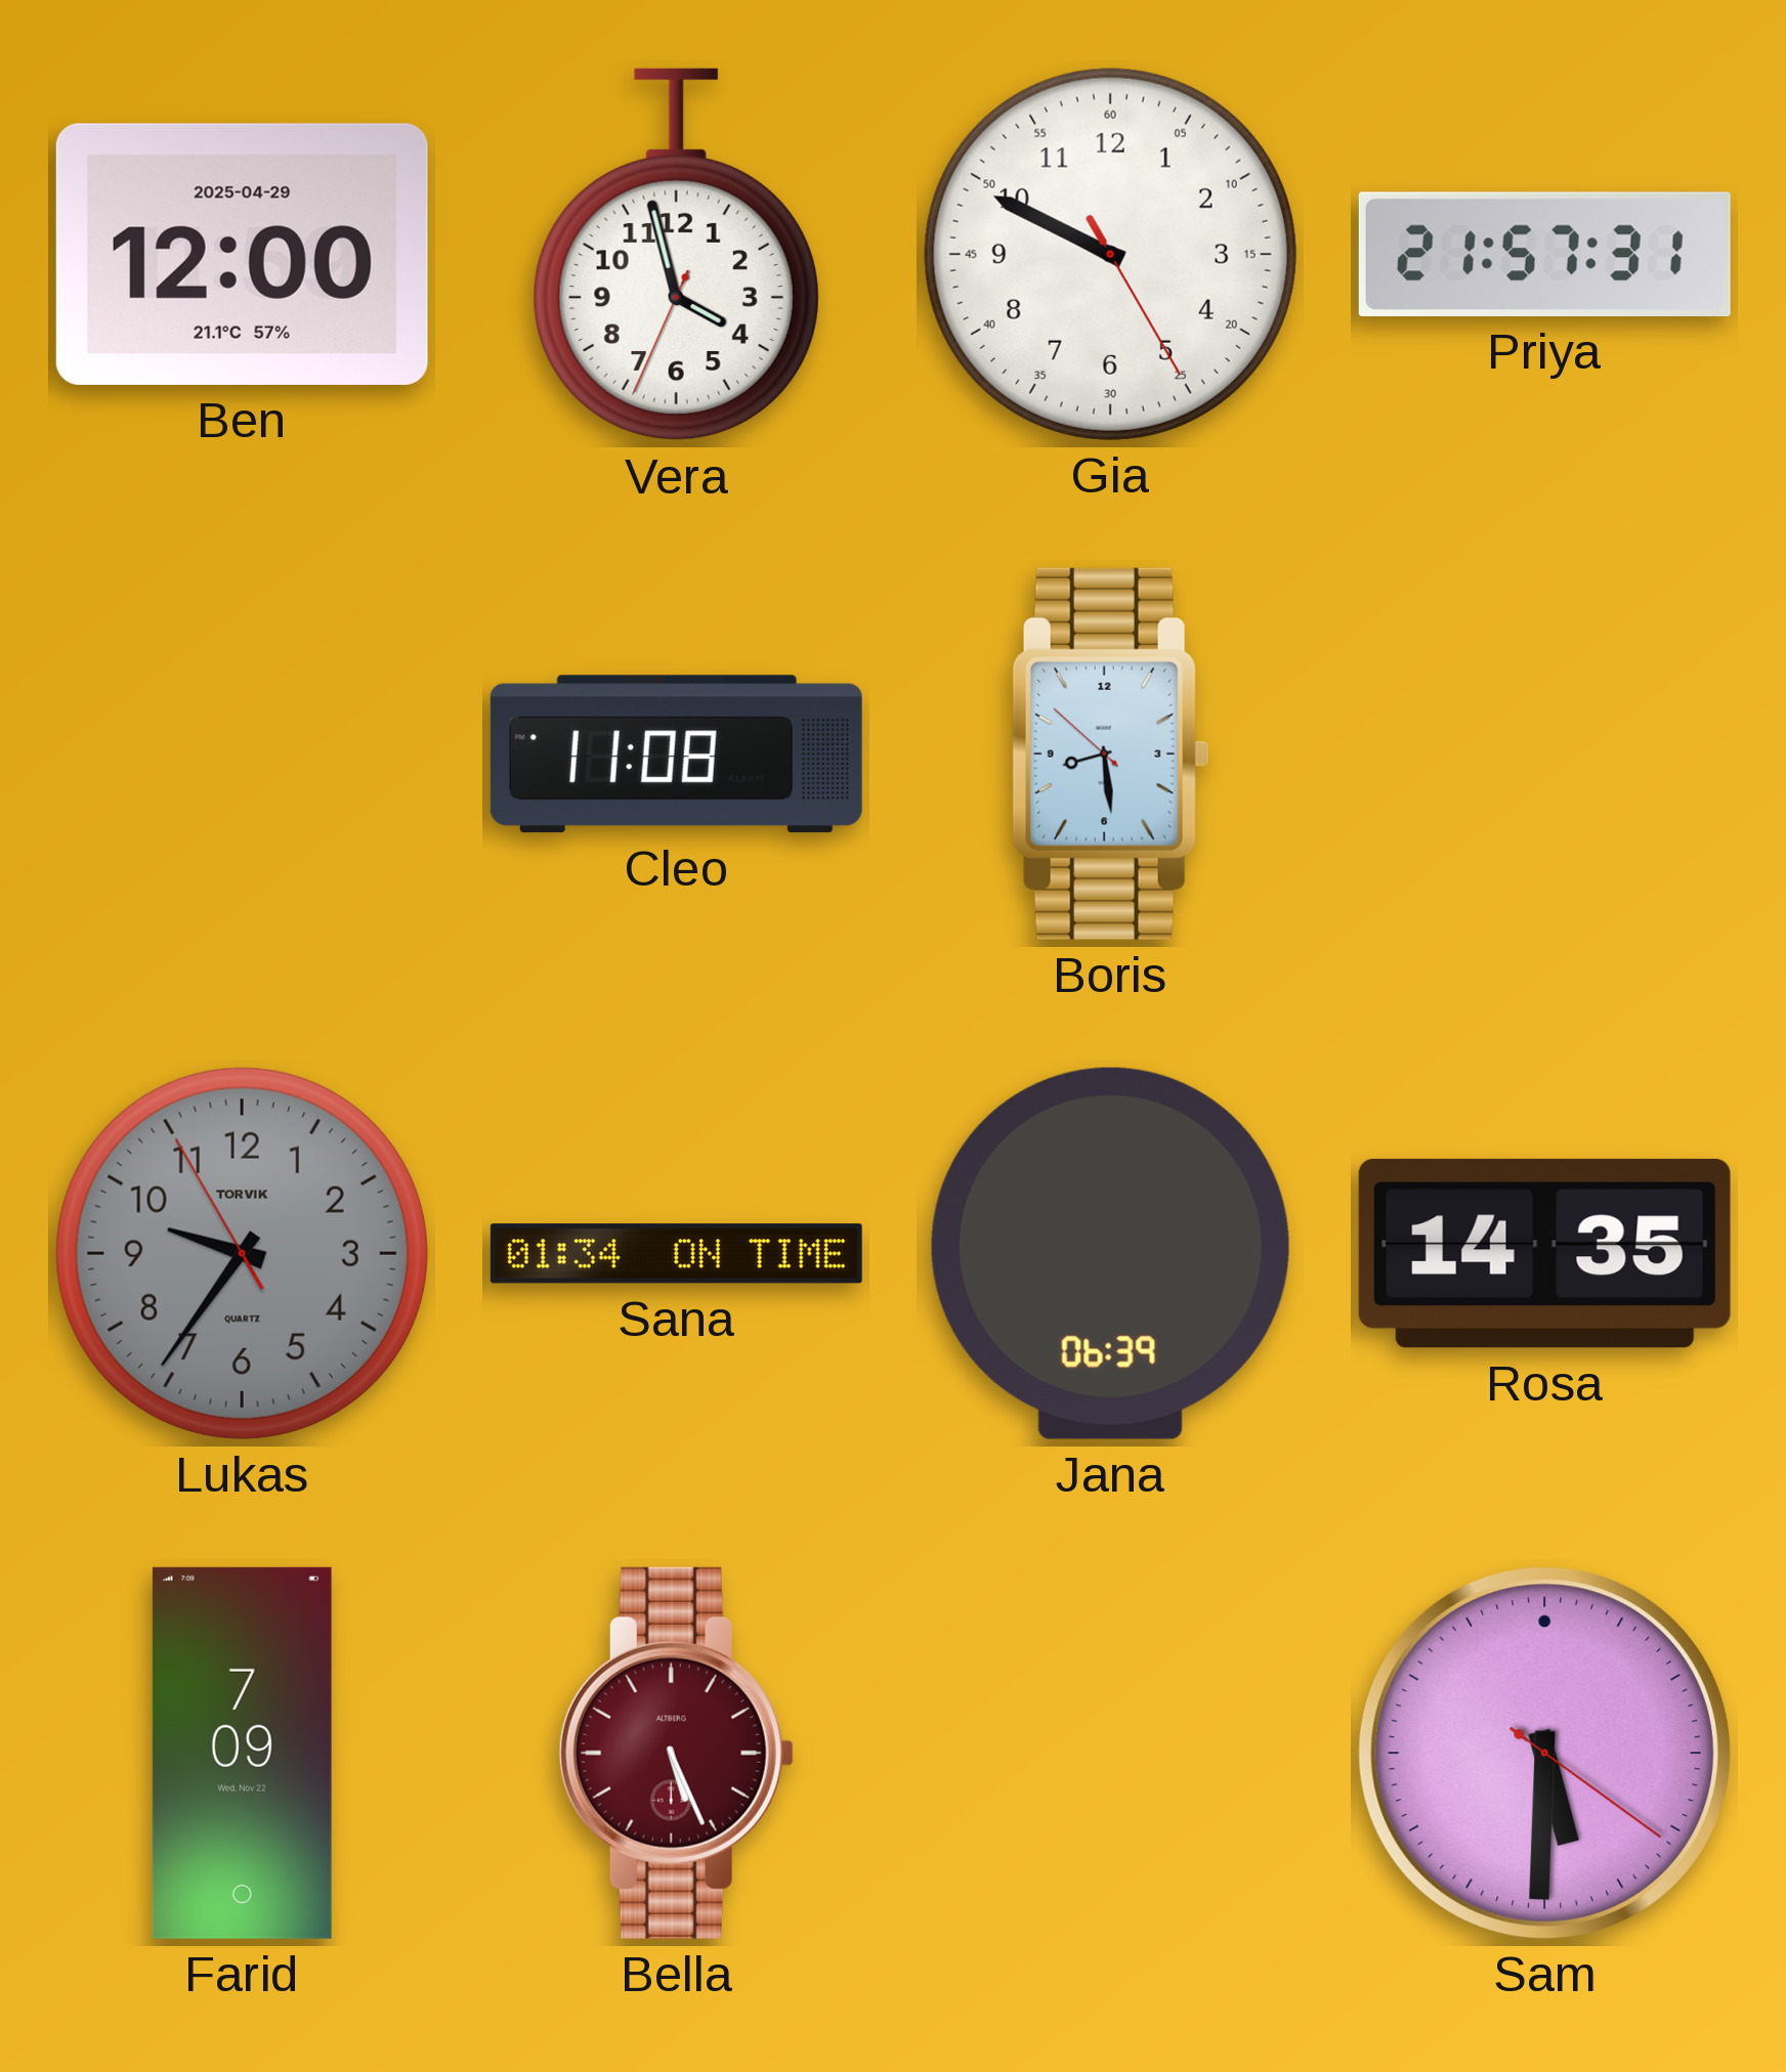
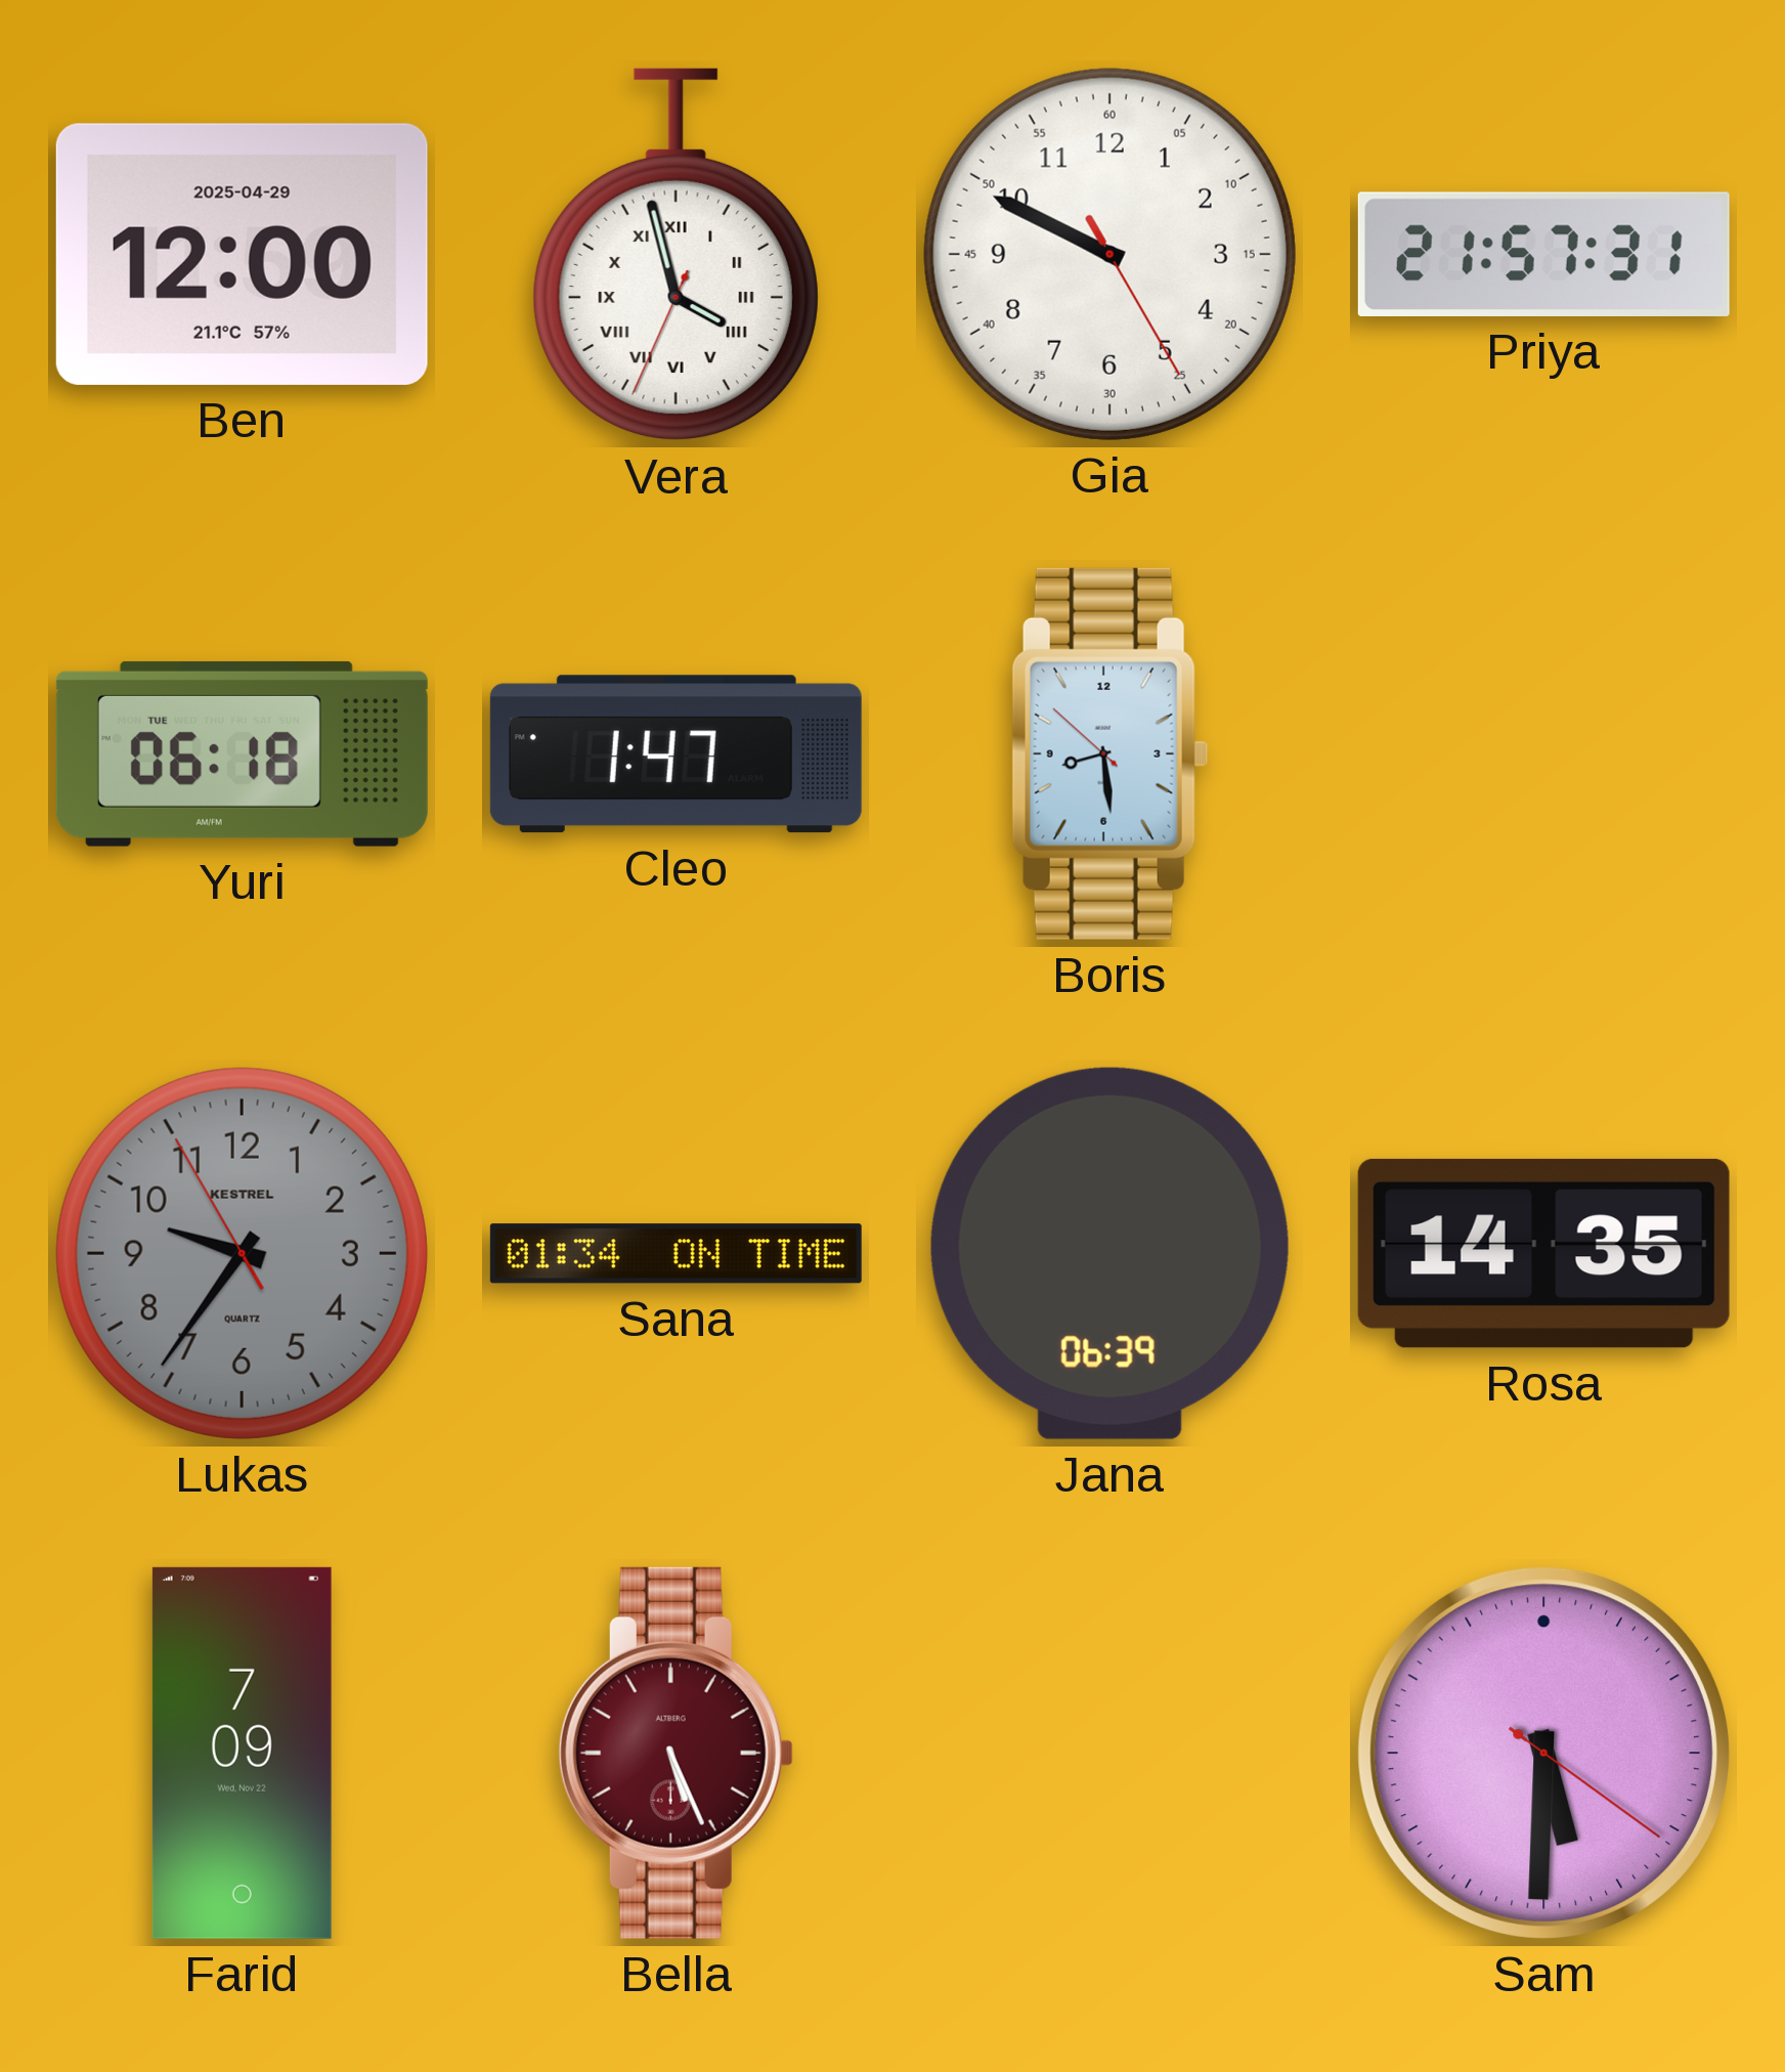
Vera numerals: Arabic -> Roman
Yuri: none -> 06:18
Cleo: 11:08 -> 1:47
Lukas brand: TORVIK -> KESTREL
